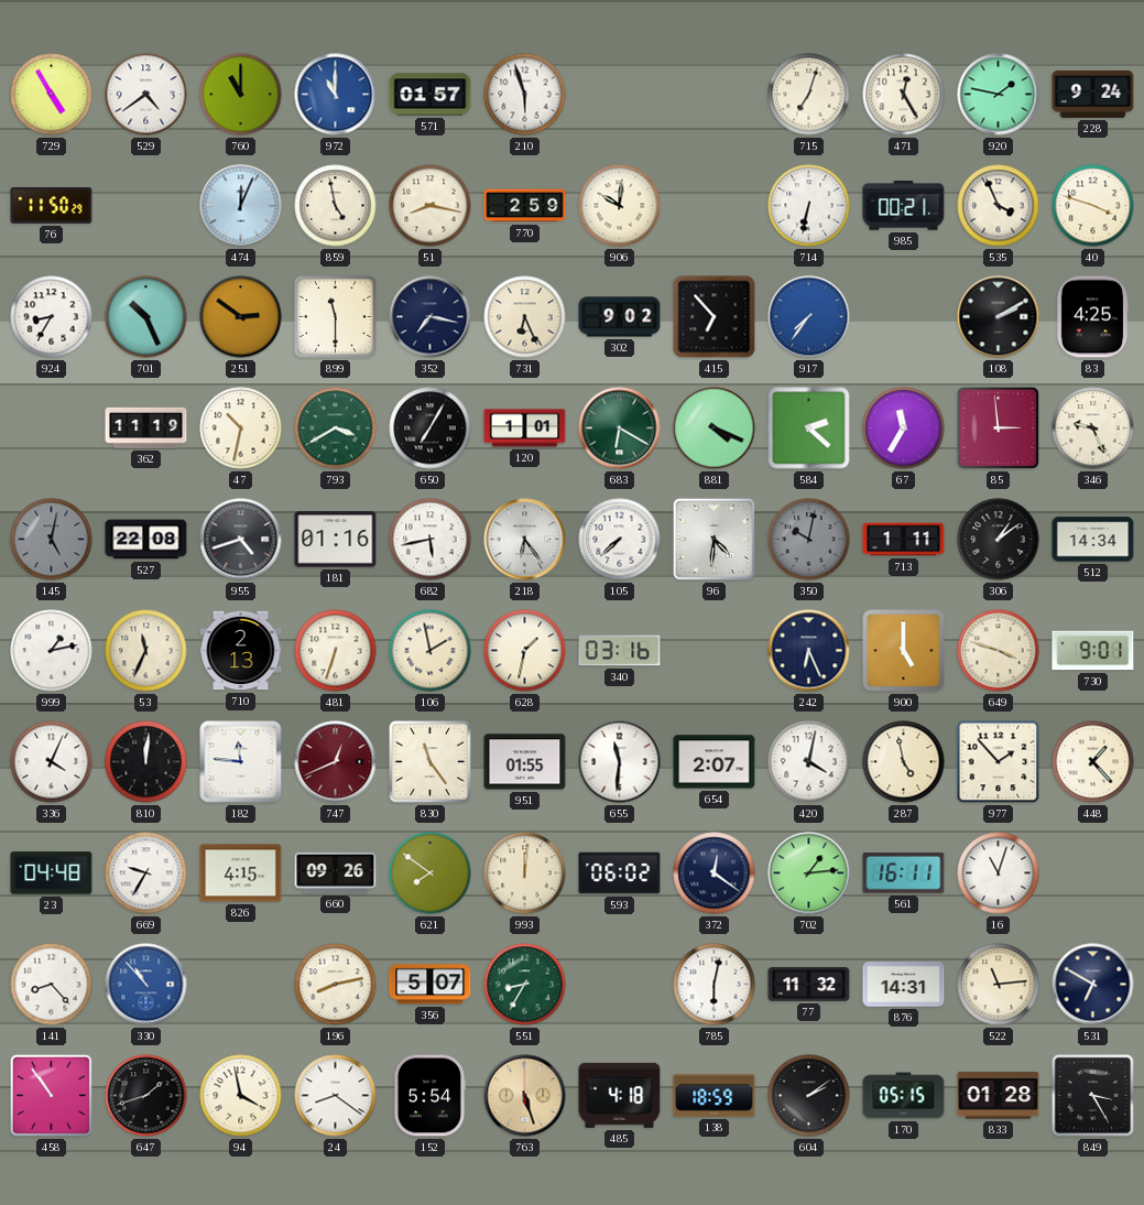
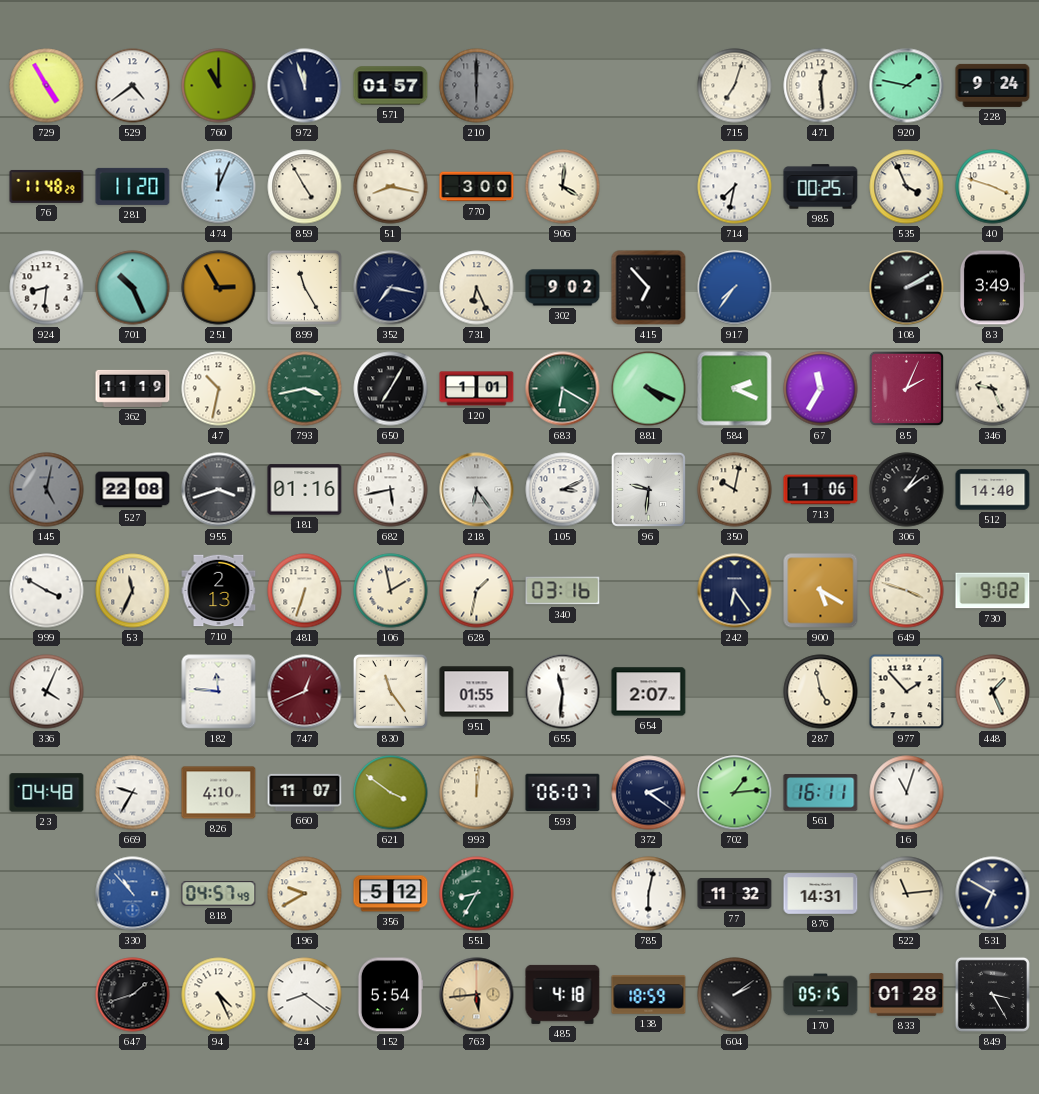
972: 11:00 -> 11:57
972 dial: blue -> navy
210: 5:57 -> 6:00
210 dial: white -> grey
471: 12:25 -> 12:29
76: 11:50 -> 11:48
281: none -> 11:20
859: 4:58 -> 4:55
770: 2:59 -> 3:00
906: 10:01 -> 4:01
714: 6:32 -> 7:32
985: 00:21 -> 00:25
924: 8:35 -> 8:31
251: 2:51 -> 2:55
899: 11:30 -> 11:25
83: 4:25 -> 3:49
793: 3:40 -> 3:43
584: 2:22 -> 2:19
85: 2:59 -> 2:04
955: 4:42 -> 3:42
105: 7:38 -> 3:11
96: 4:31 -> 9:31
350 dial: grey -> cream
713: 1:11 -> 1:06
512: 14:34 -> 14:40
999: 1:13 -> 3:50
242: 6:26 -> 6:24
900: 5:00 -> 5:20
730: 9:01 -> 9:02
810: 12:01 -> none
420: 4:02 -> none
448: 1:23 -> 1:26
826: 4:15 -> 4:10
660: 09:26 -> 11:07
621: 7:51 -> 3:51
593: 06:02 -> 06:07
372: 12:21 -> 2:21
141: 8:23 -> none
818: none -> 04:57
196: 8:13 -> 9:40
356: 5:07 -> 5:12
458: 10:54 -> none
94: 3:58 -> 4:26
763: 5:27 -> 5:44
